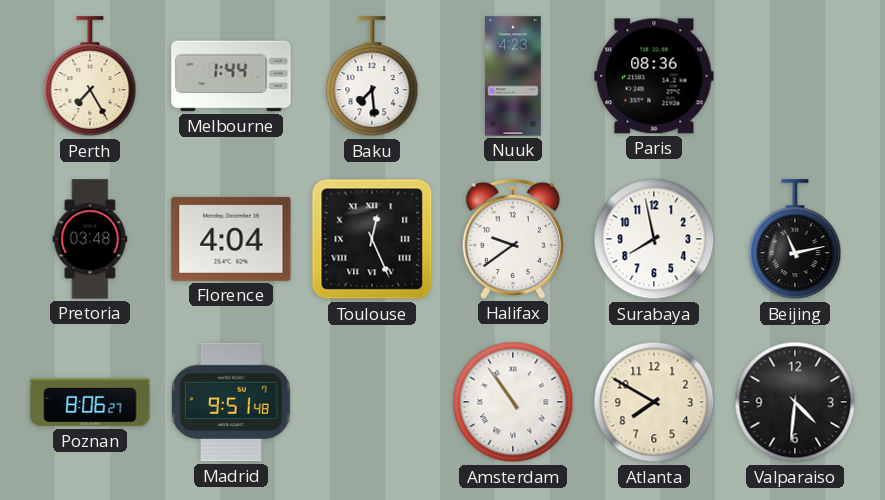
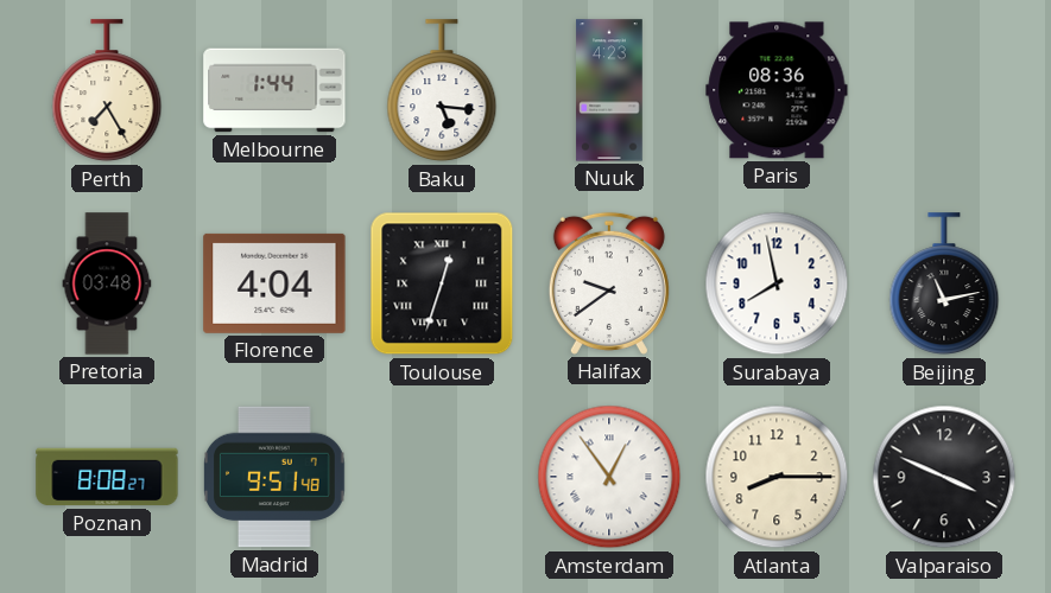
Baku: 7:29 -> 5:16
Toulouse: 12:26 -> 12:33
Poznan: 8:06 -> 8:08
Amsterdam: 10:54 -> 12:54
Atlanta: 7:50 -> 8:15
Valparaiso: 4:31 -> 3:49
